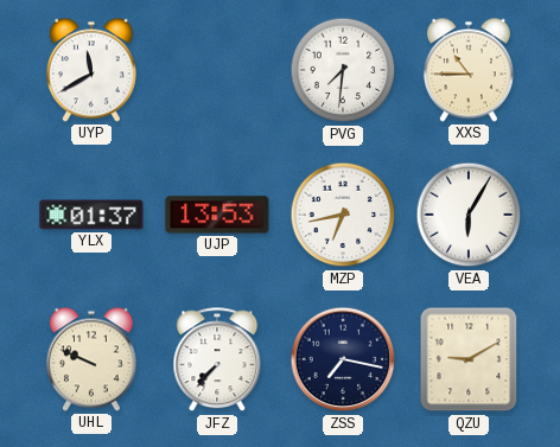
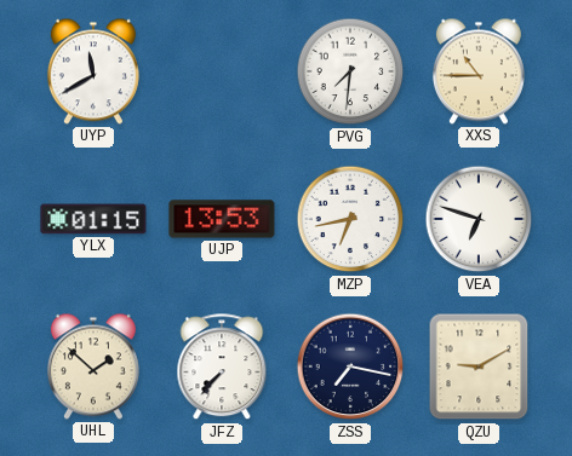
YLX: 01:37 -> 01:15
VEA: 6:05 -> 6:48
UHL: 9:49 -> 1:52
